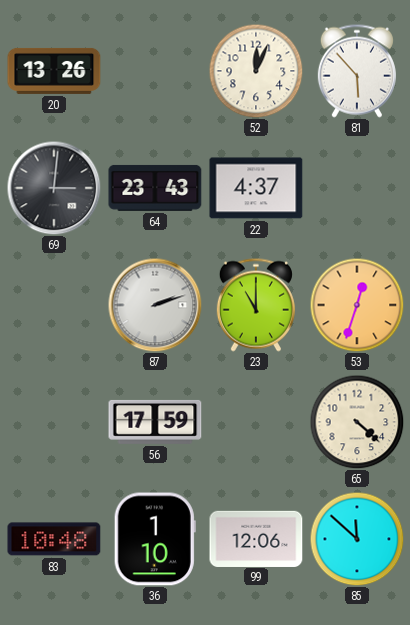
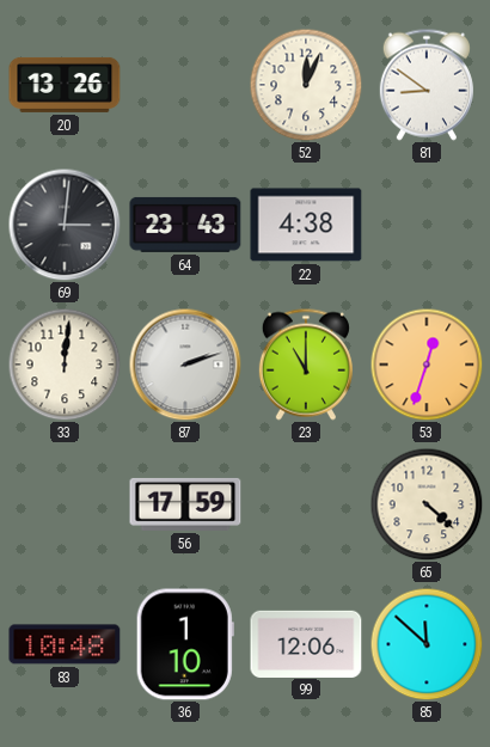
81: 5:53 -> 8:51
22: 4:37 -> 4:38
33: none -> 12:01
